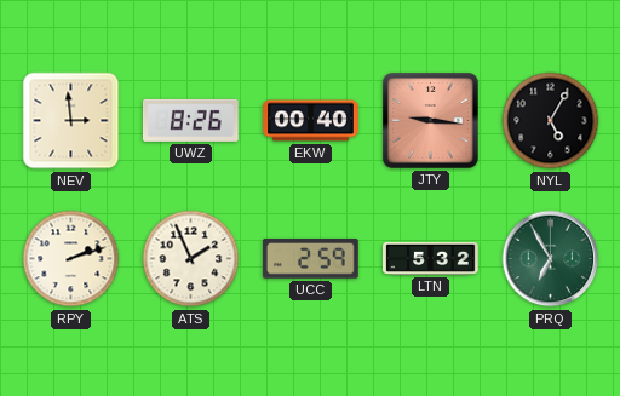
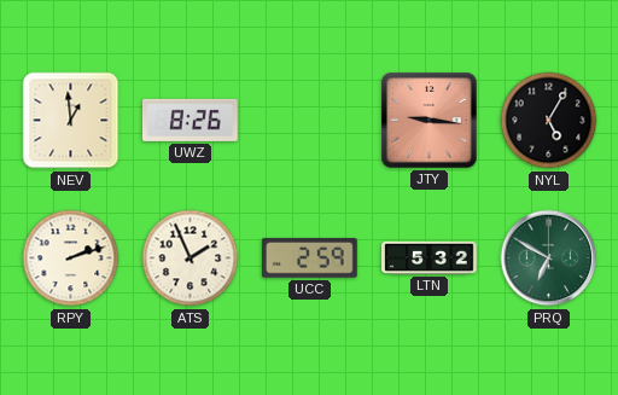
NEV: 2:59 -> 12:59
EKW: 00:40 -> none
PRQ: 6:55 -> 6:50
